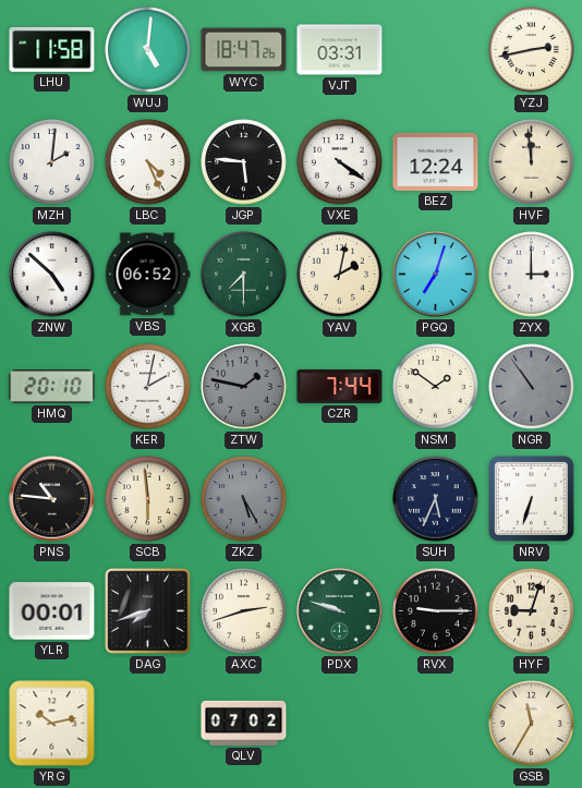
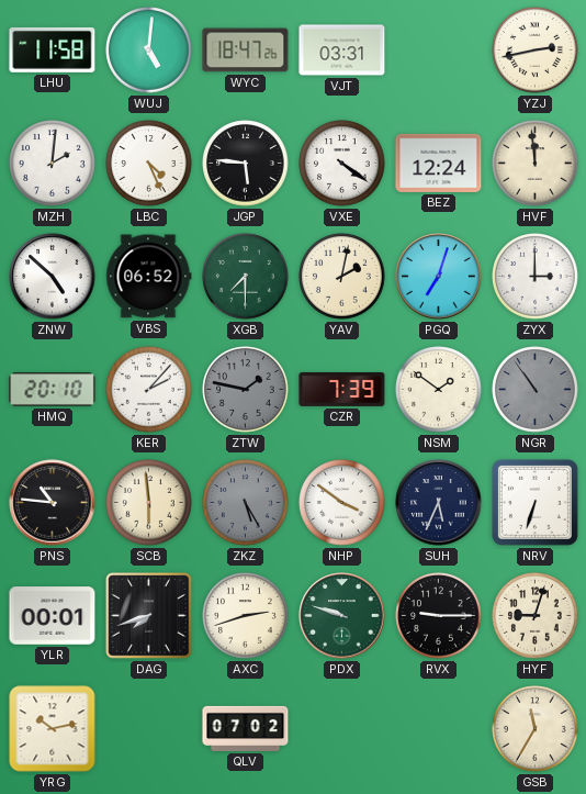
KER: 2:02 -> 2:07
CZR: 7:44 -> 7:39
NHP: none -> 3:51
